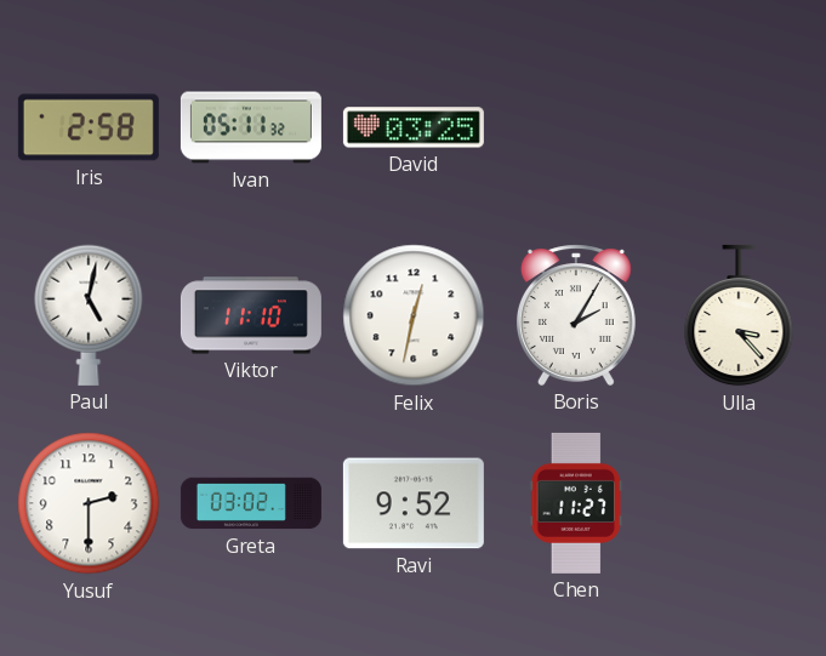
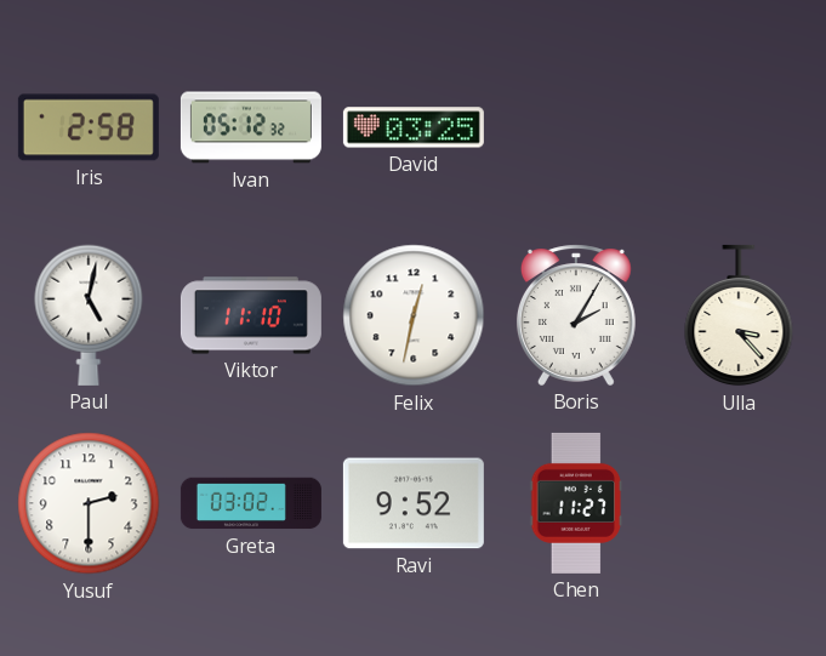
Ivan: 05:11 -> 05:12
